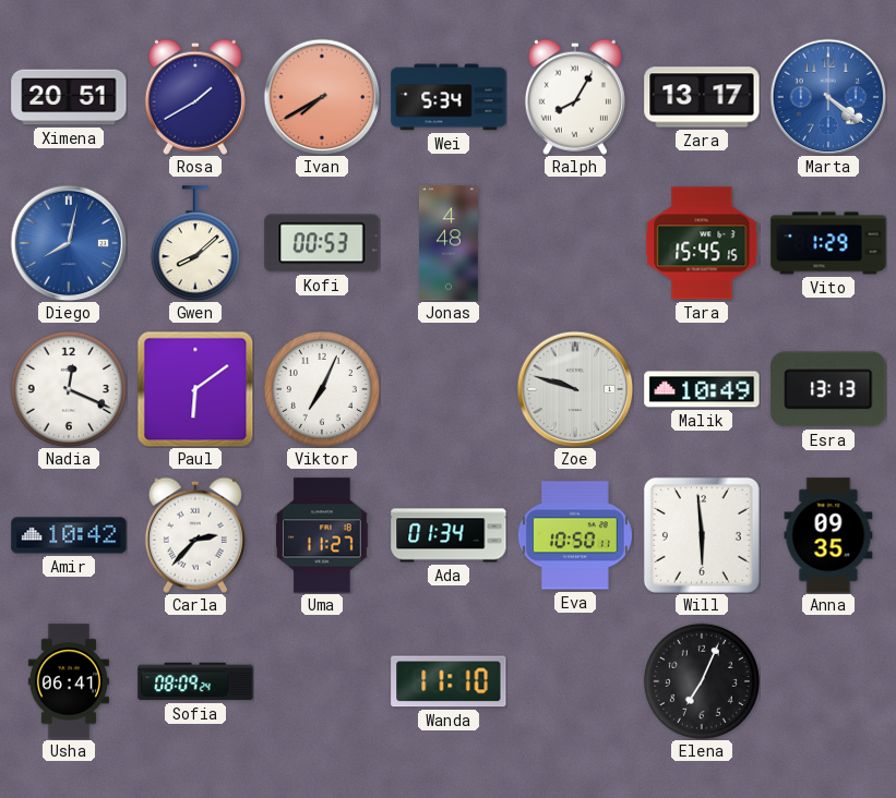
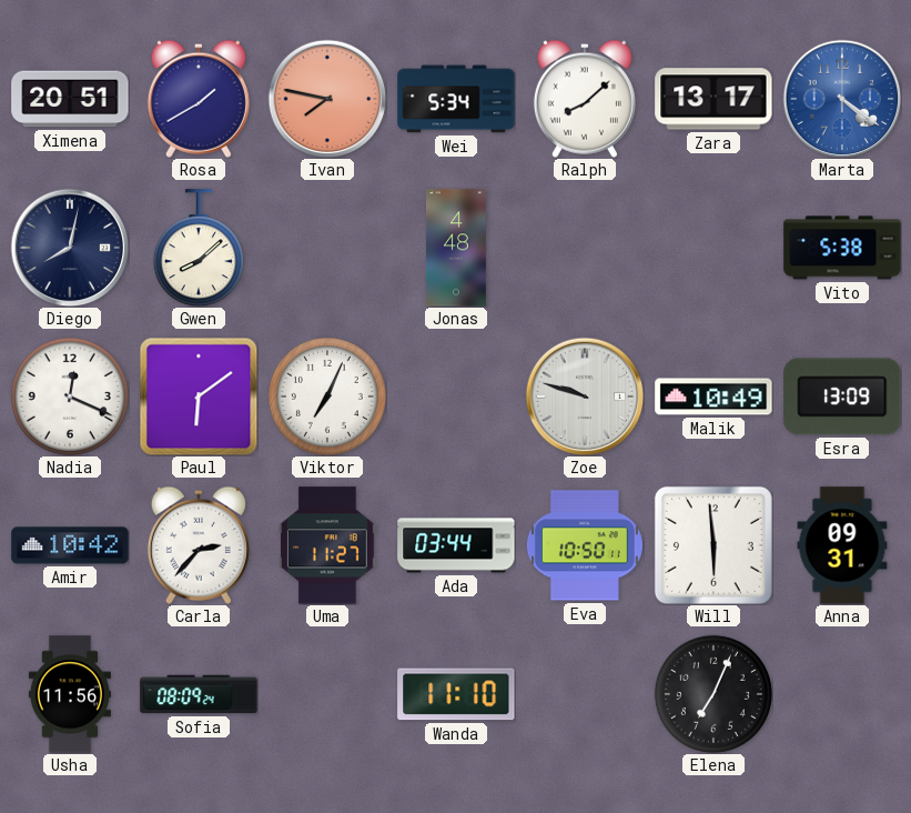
Ivan: 7:40 -> 7:47
Ralph: 8:05 -> 8:08
Diego dial: blue -> navy
Kofi: 00:53 -> none
Tara: 15:45 -> none
Vito: 1:29 -> 5:38
Esra: 13:13 -> 13:09
Ada: 01:34 -> 03:44
Anna: 09:35 -> 09:31
Usha: 06:41 -> 11:56
